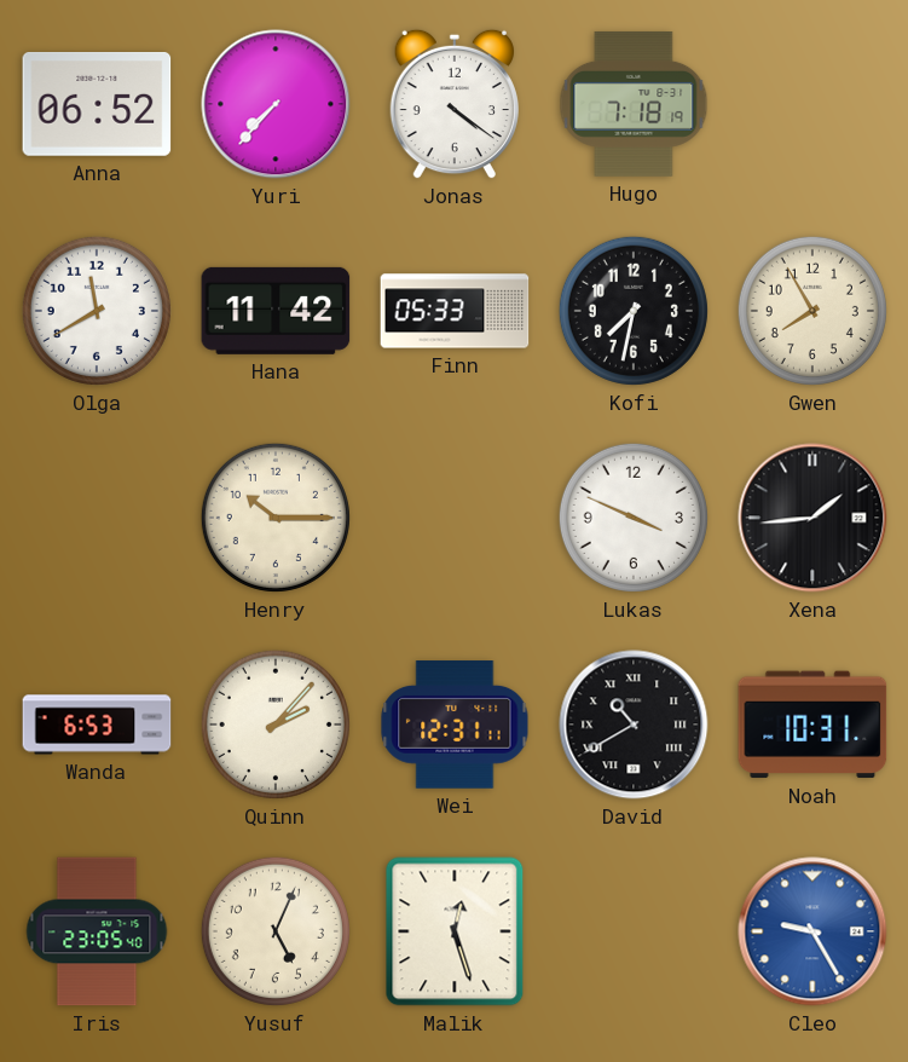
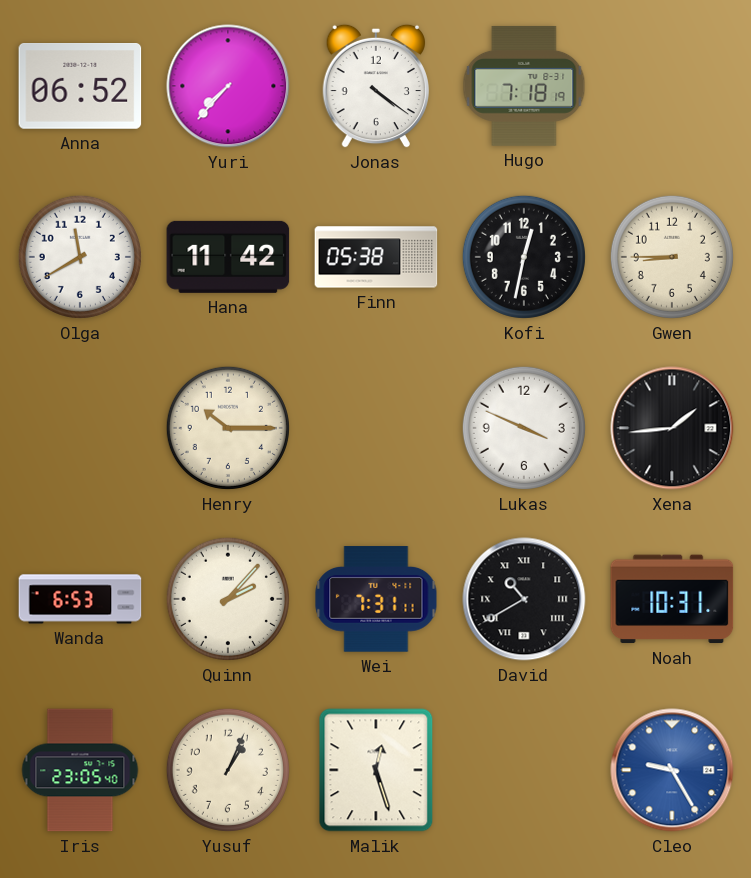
Finn: 05:33 -> 05:38
Kofi: 7:32 -> 12:32
Gwen: 7:55 -> 8:45
Wei: 12:31 -> 7:31
Yusuf: 5:04 -> 1:04
